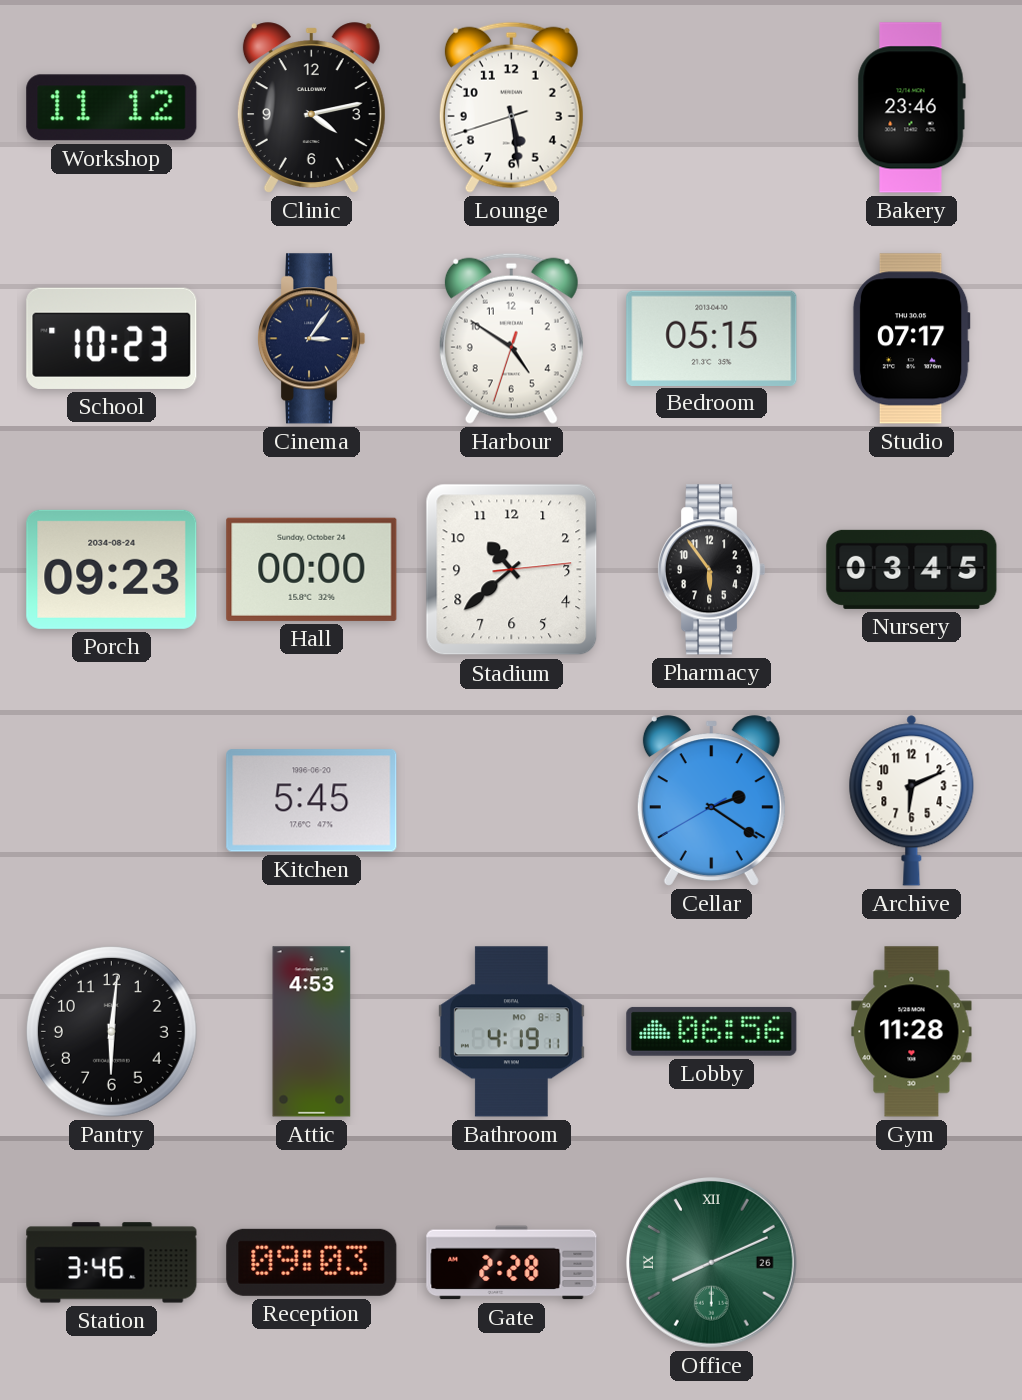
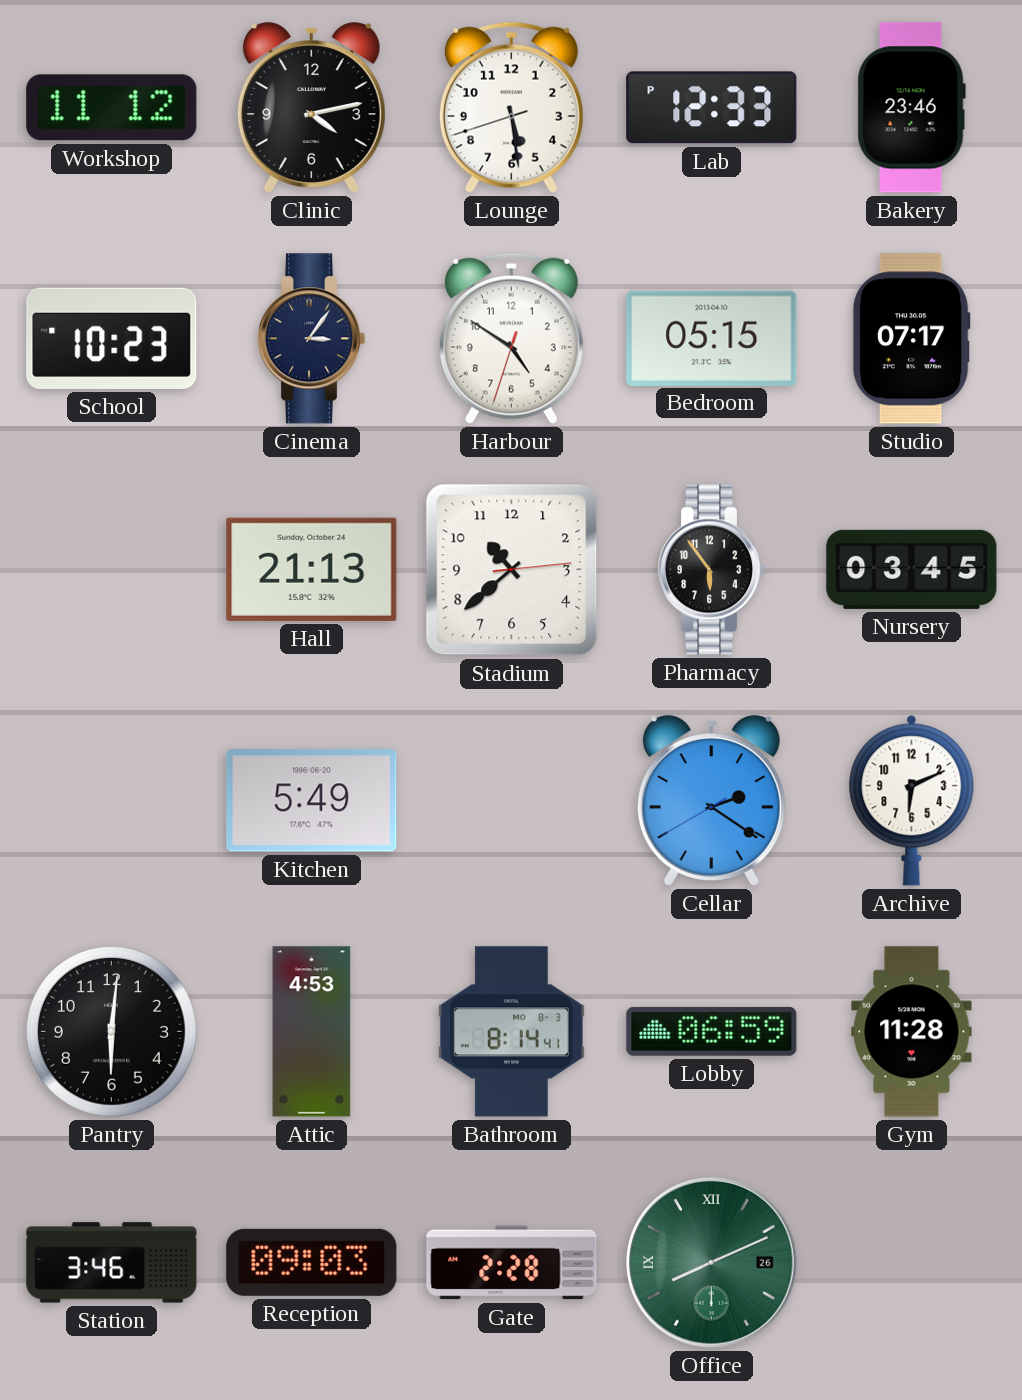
Lab: none -> 12:33
Porch: 09:23 -> none
Hall: 00:00 -> 21:13
Kitchen: 5:45 -> 5:49
Bathroom: 4:19 -> 8:14
Lobby: 06:56 -> 06:59
